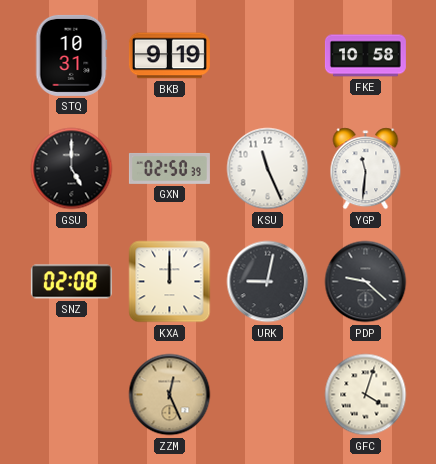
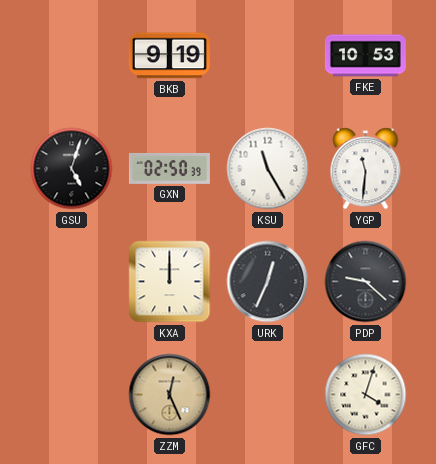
STQ: 10:31 -> none
FKE: 10:58 -> 10:53
GSU: 5:00 -> 5:03
KSU: 11:26 -> 11:25
SNZ: 02:08 -> none
URK: 9:02 -> 12:34
